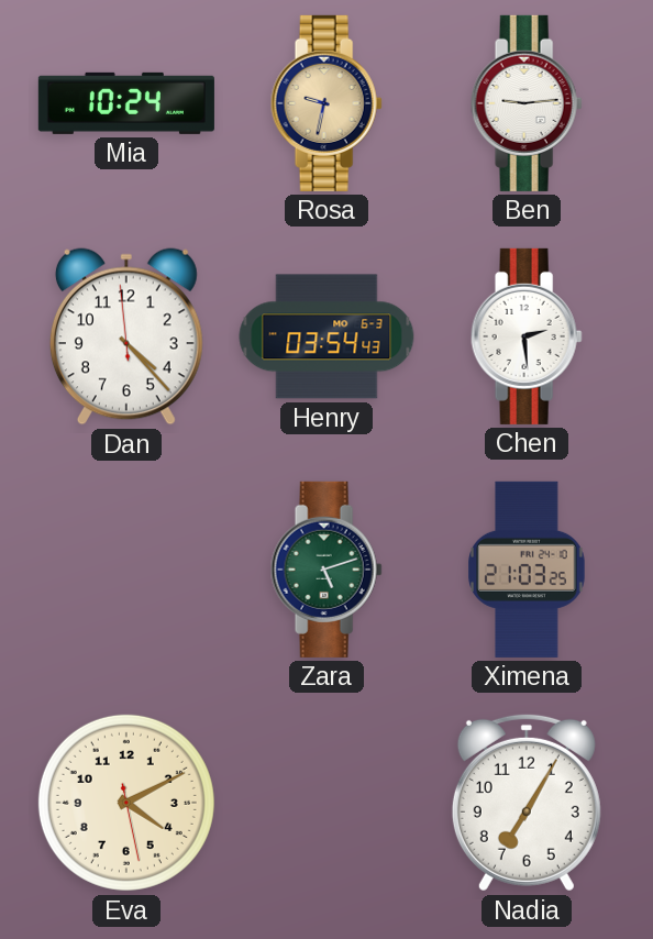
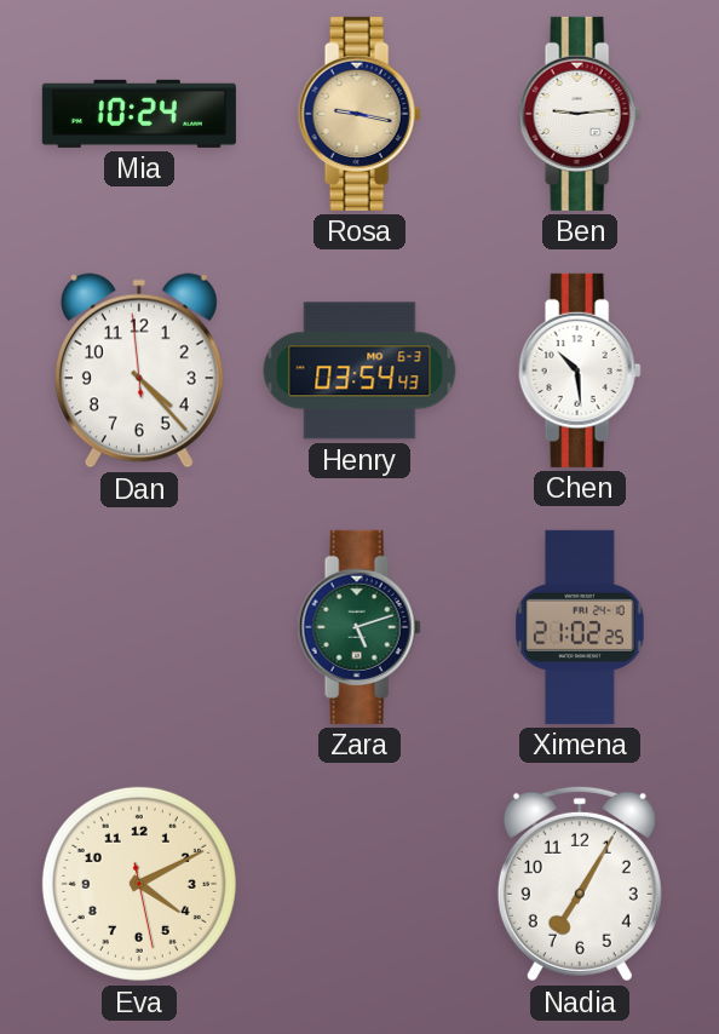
Rosa: 9:32 -> 9:17
Chen: 2:29 -> 10:29
Ximena: 21:03 -> 21:02
